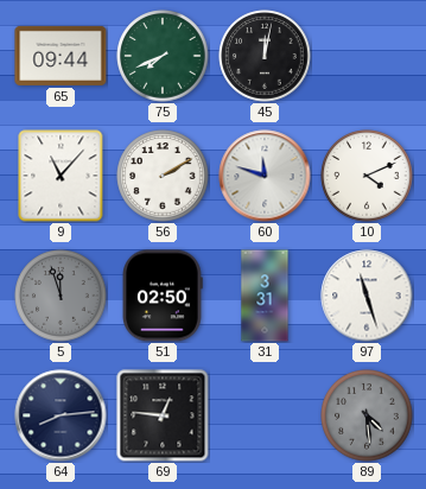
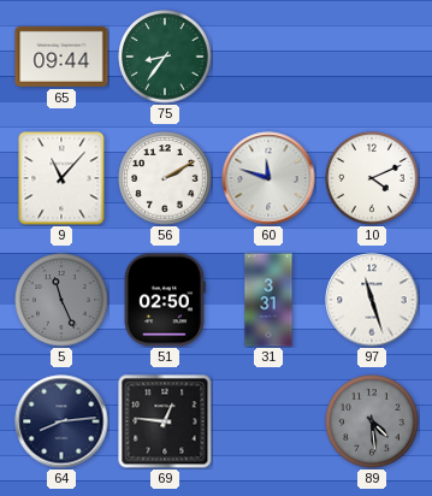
75: 7:41 -> 8:36
45: 12:02 -> none
5: 11:57 -> 11:26
